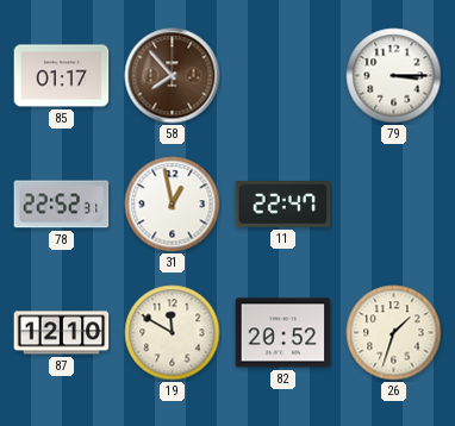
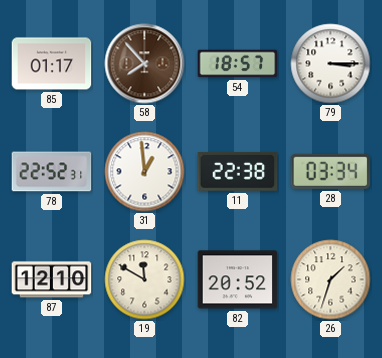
54: none -> 18:57
31: 12:58 -> 12:59
11: 22:47 -> 22:38
28: none -> 03:34
